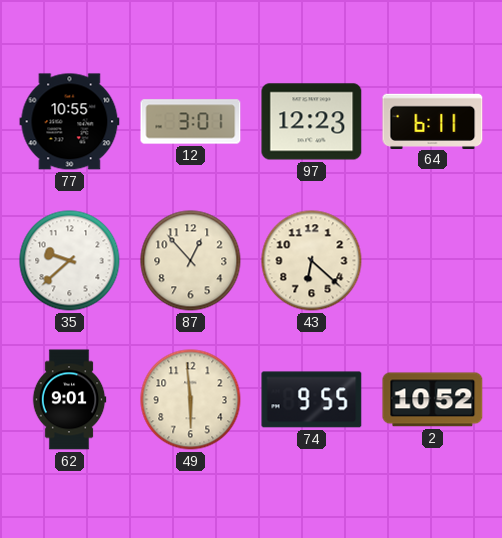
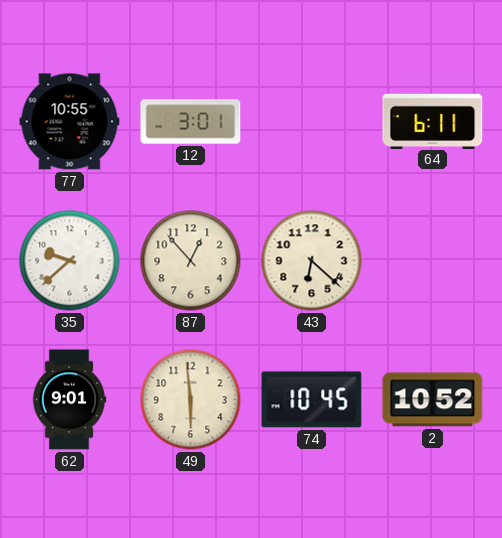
97: 12:23 -> none
74: 9:55 -> 10:45
